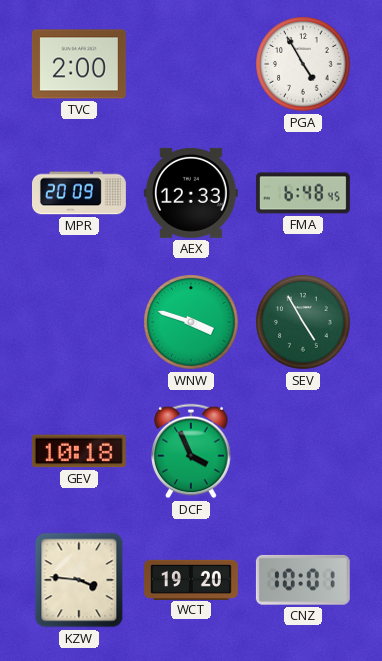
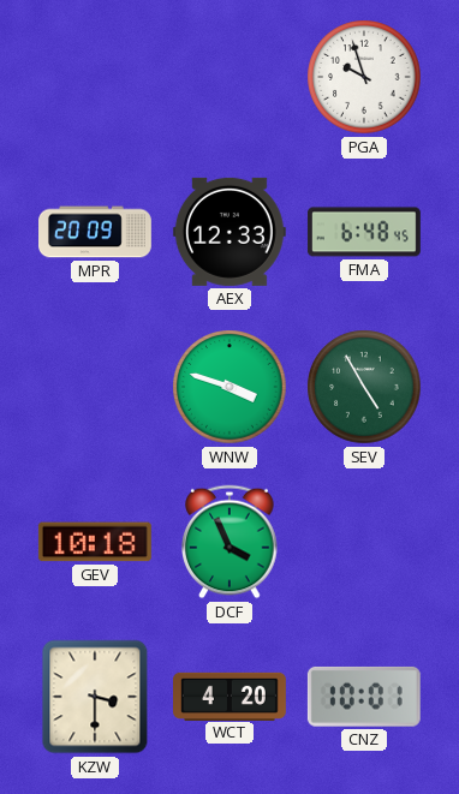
TVC: 2:00 -> none
PGA: 4:55 -> 9:57
KZW: 3:46 -> 3:30
WCT: 19:20 -> 4:20
